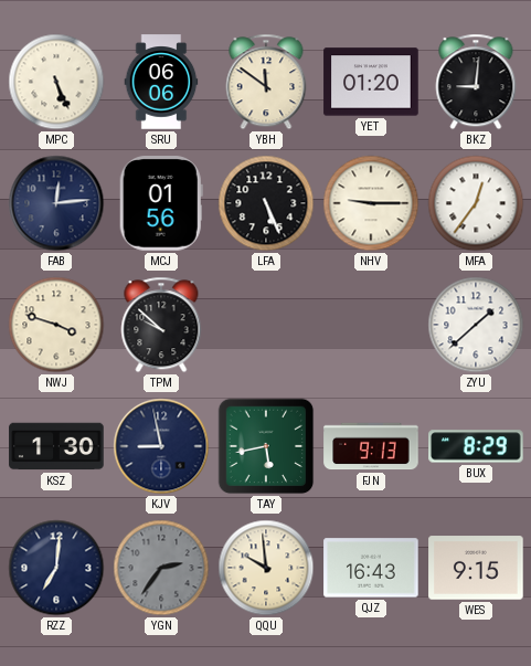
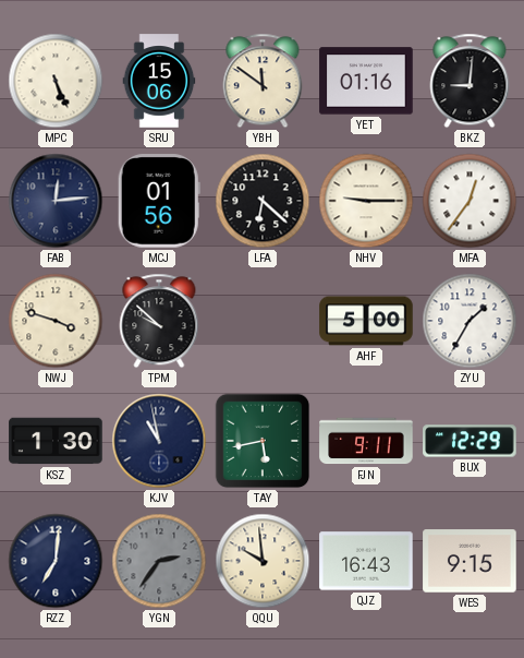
SRU: 06:06 -> 15:06
YET: 01:20 -> 01:16
LFA: 5:26 -> 6:22
AHF: none -> 5:00
ZYU: 1:38 -> 1:35
KJV: 8:58 -> 10:58
FJN: 9:13 -> 9:11
BUX: 8:29 -> 12:29
